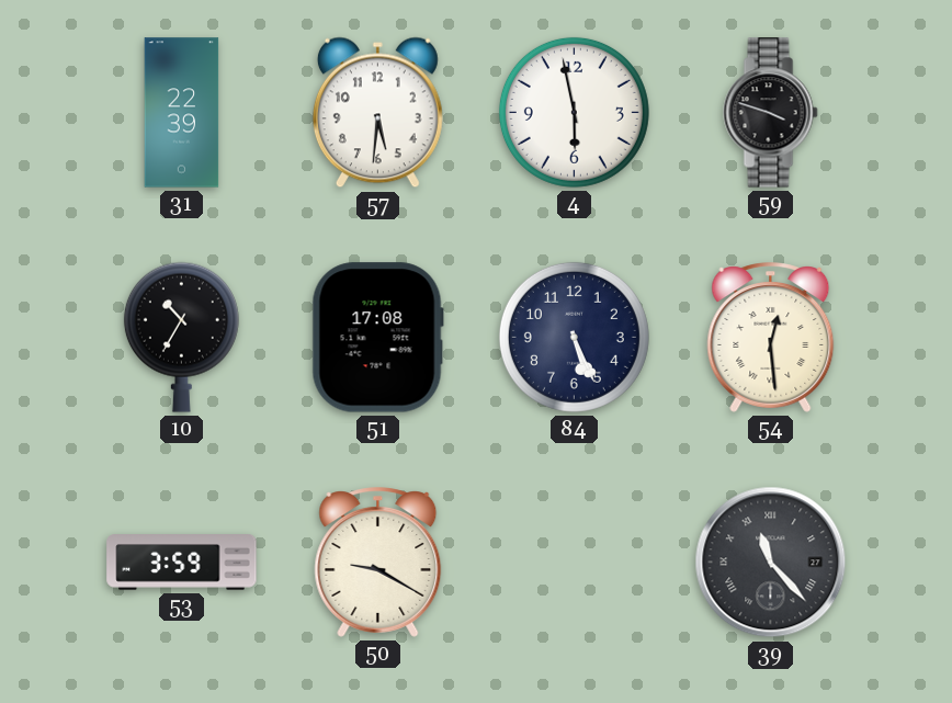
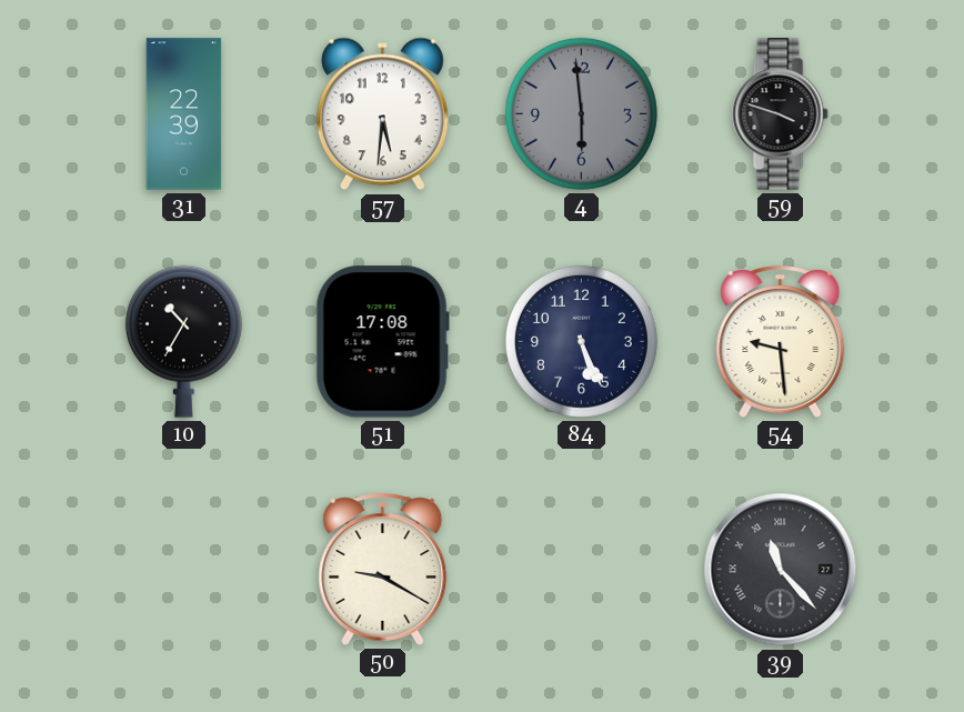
4: 5:58 -> 5:59
4 dial: white -> grey
54: 12:29 -> 9:29
53: 3:59 -> none
